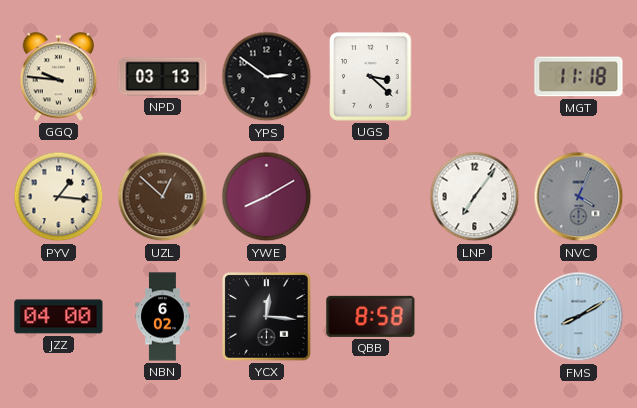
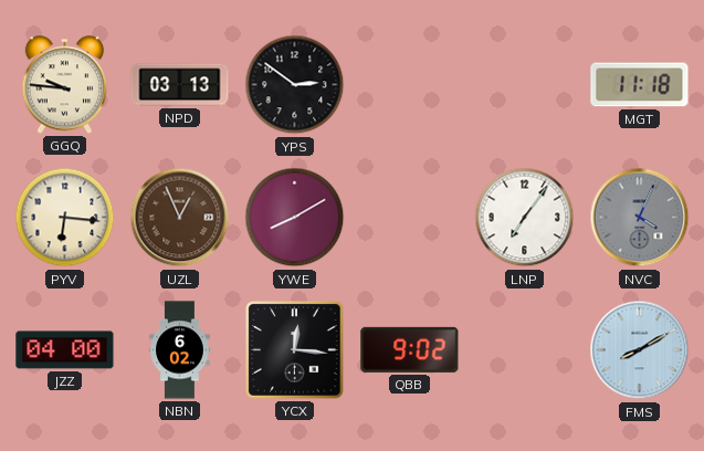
UGS: 3:22 -> none
PYV: 1:16 -> 6:16
UZL: 12:52 -> 12:56
QBB: 8:58 -> 9:02
